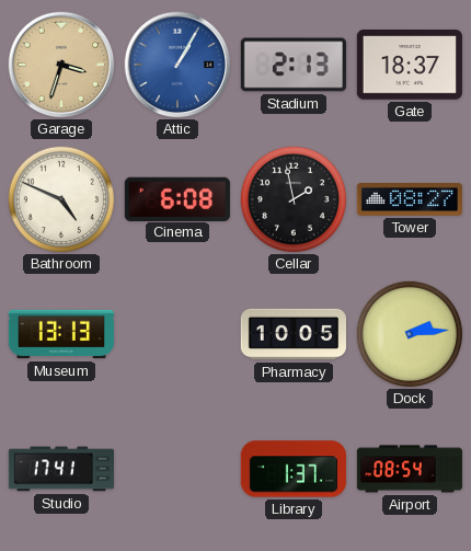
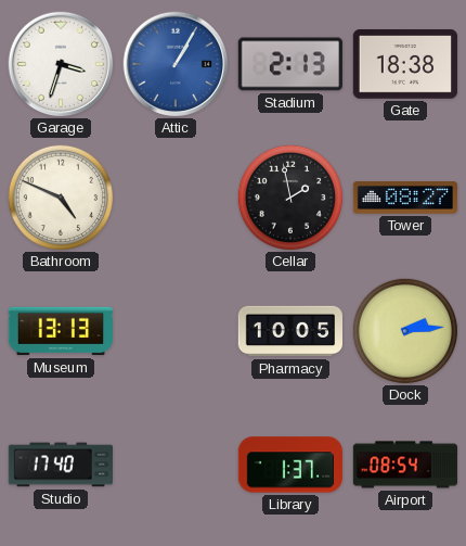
Garage dial: champagne -> white
Gate: 18:37 -> 18:38
Cinema: 6:08 -> none
Studio: 17:41 -> 17:40
